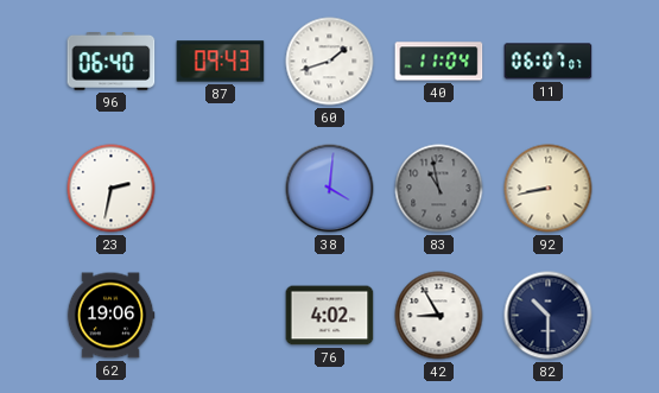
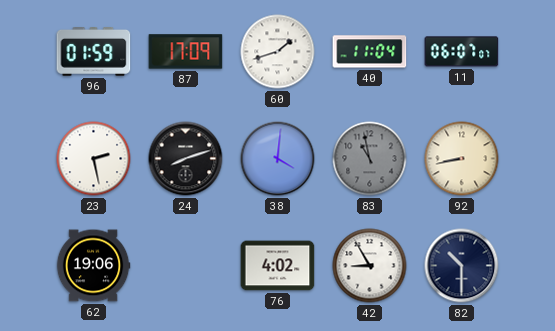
96: 06:40 -> 01:59
87: 09:43 -> 17:09
23: 2:32 -> 2:28
24: none -> 8:12
